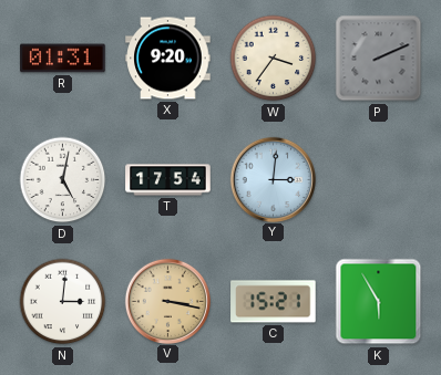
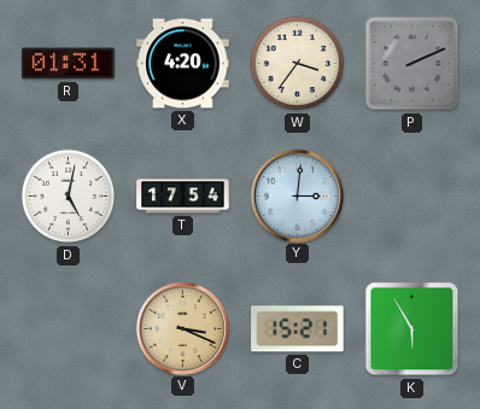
X: 9:20 -> 4:20
N: 3:01 -> none
V: 3:17 -> 3:19
